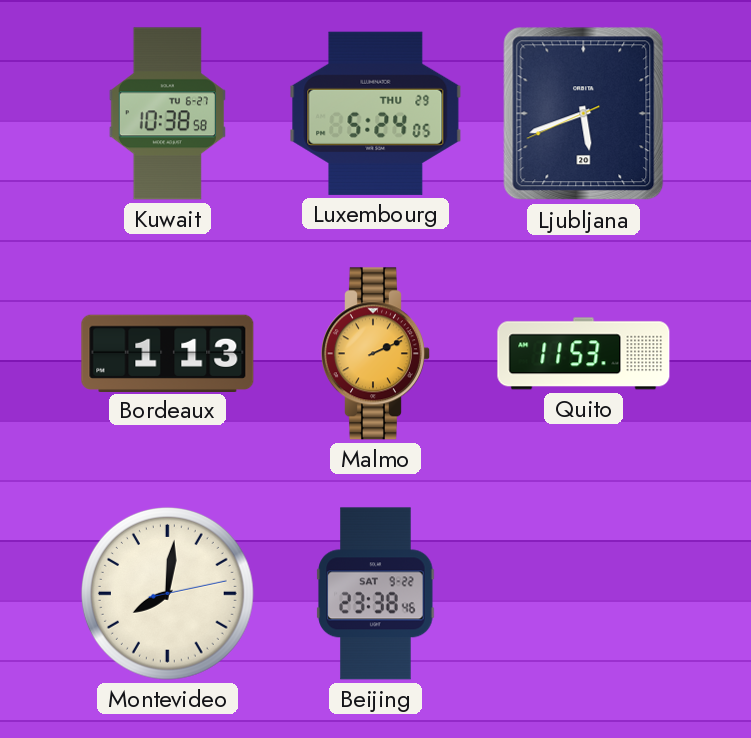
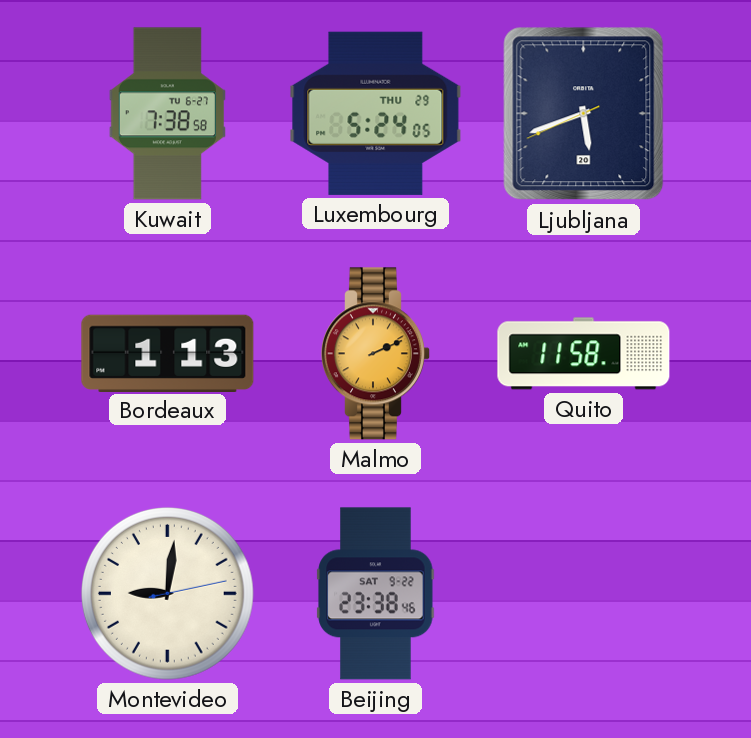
Kuwait: 10:38 -> 7:38
Quito: 11:53 -> 11:58
Montevideo: 8:01 -> 9:01
